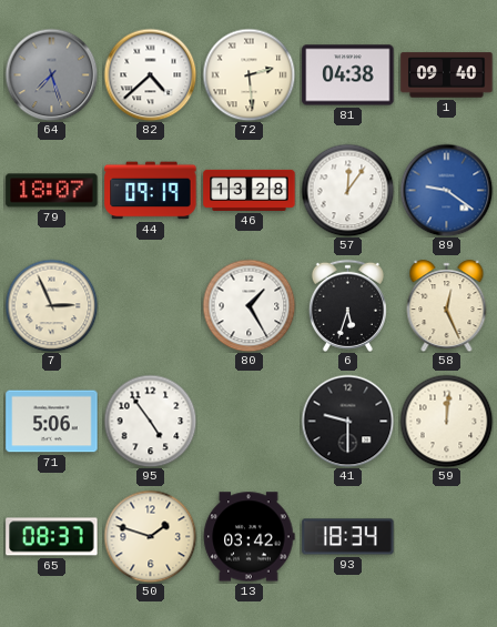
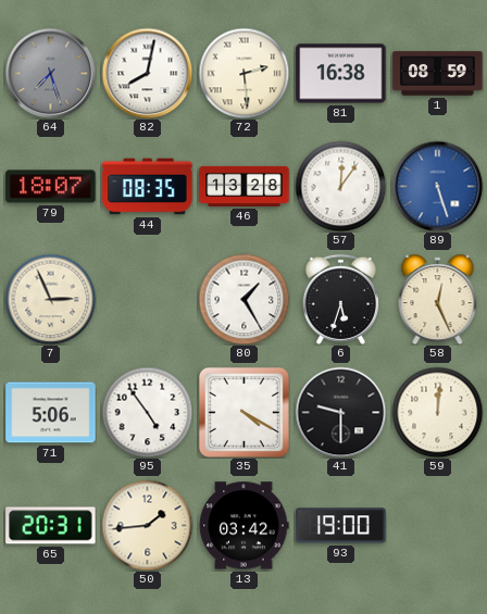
82: 4:38 -> 8:02
81: 04:38 -> 16:38
1: 09:40 -> 08:59
44: 09:19 -> 08:35
89: 9:21 -> 5:27
35: none -> 4:20
65: 08:37 -> 20:31
50: 1:48 -> 1:44
93: 18:34 -> 19:00
